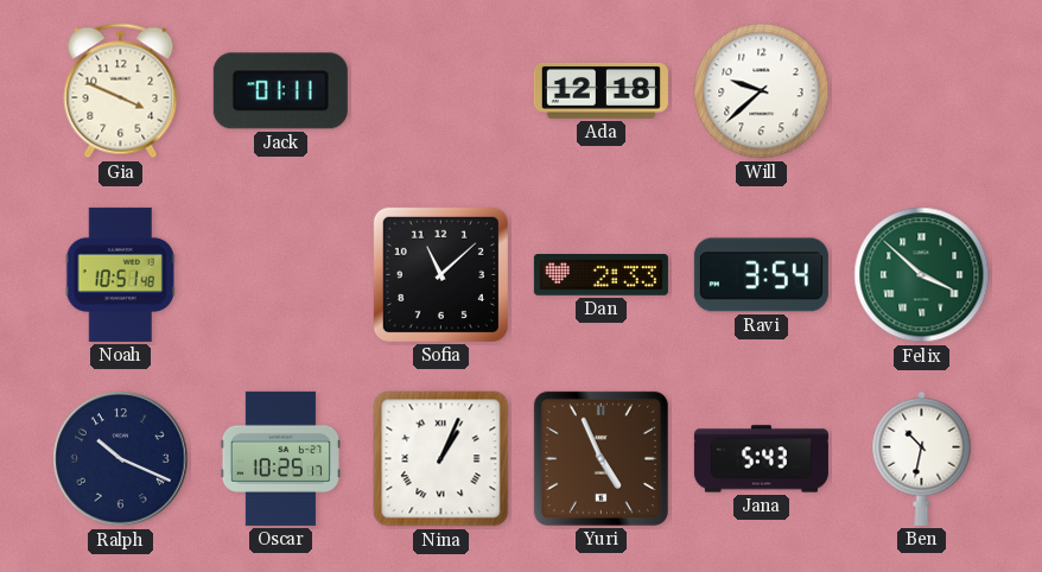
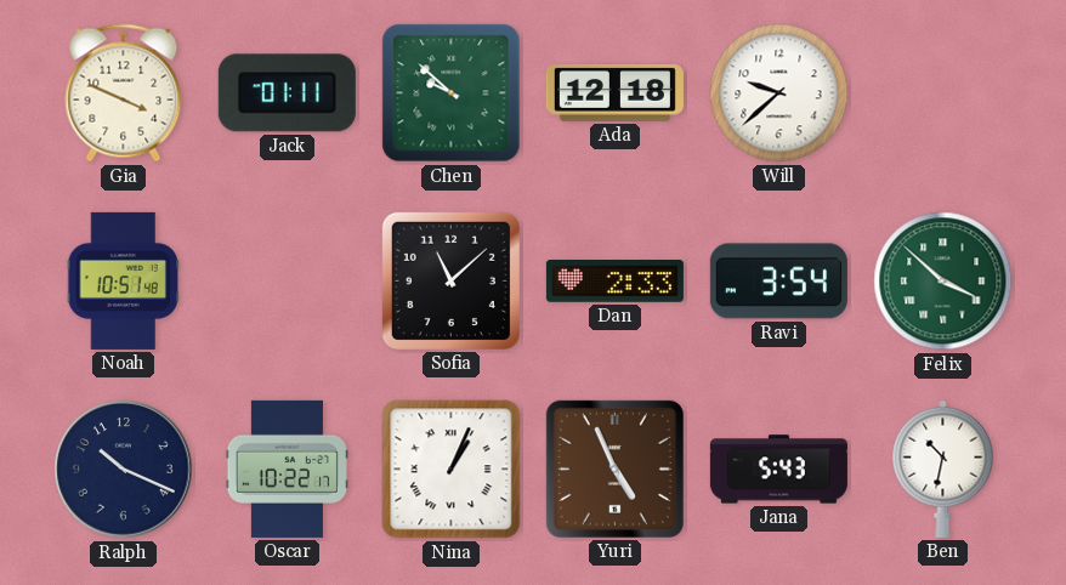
Chen: none -> 9:52
Oscar: 10:25 -> 10:22
